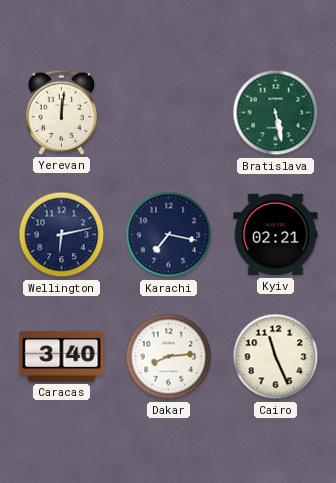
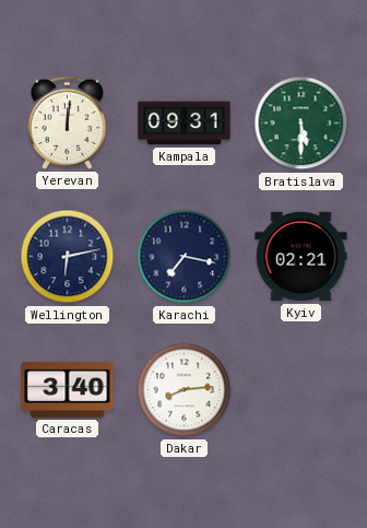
Kampala: none -> 09:31
Bratislava: 5:28 -> 5:30
Cairo: 11:26 -> none
